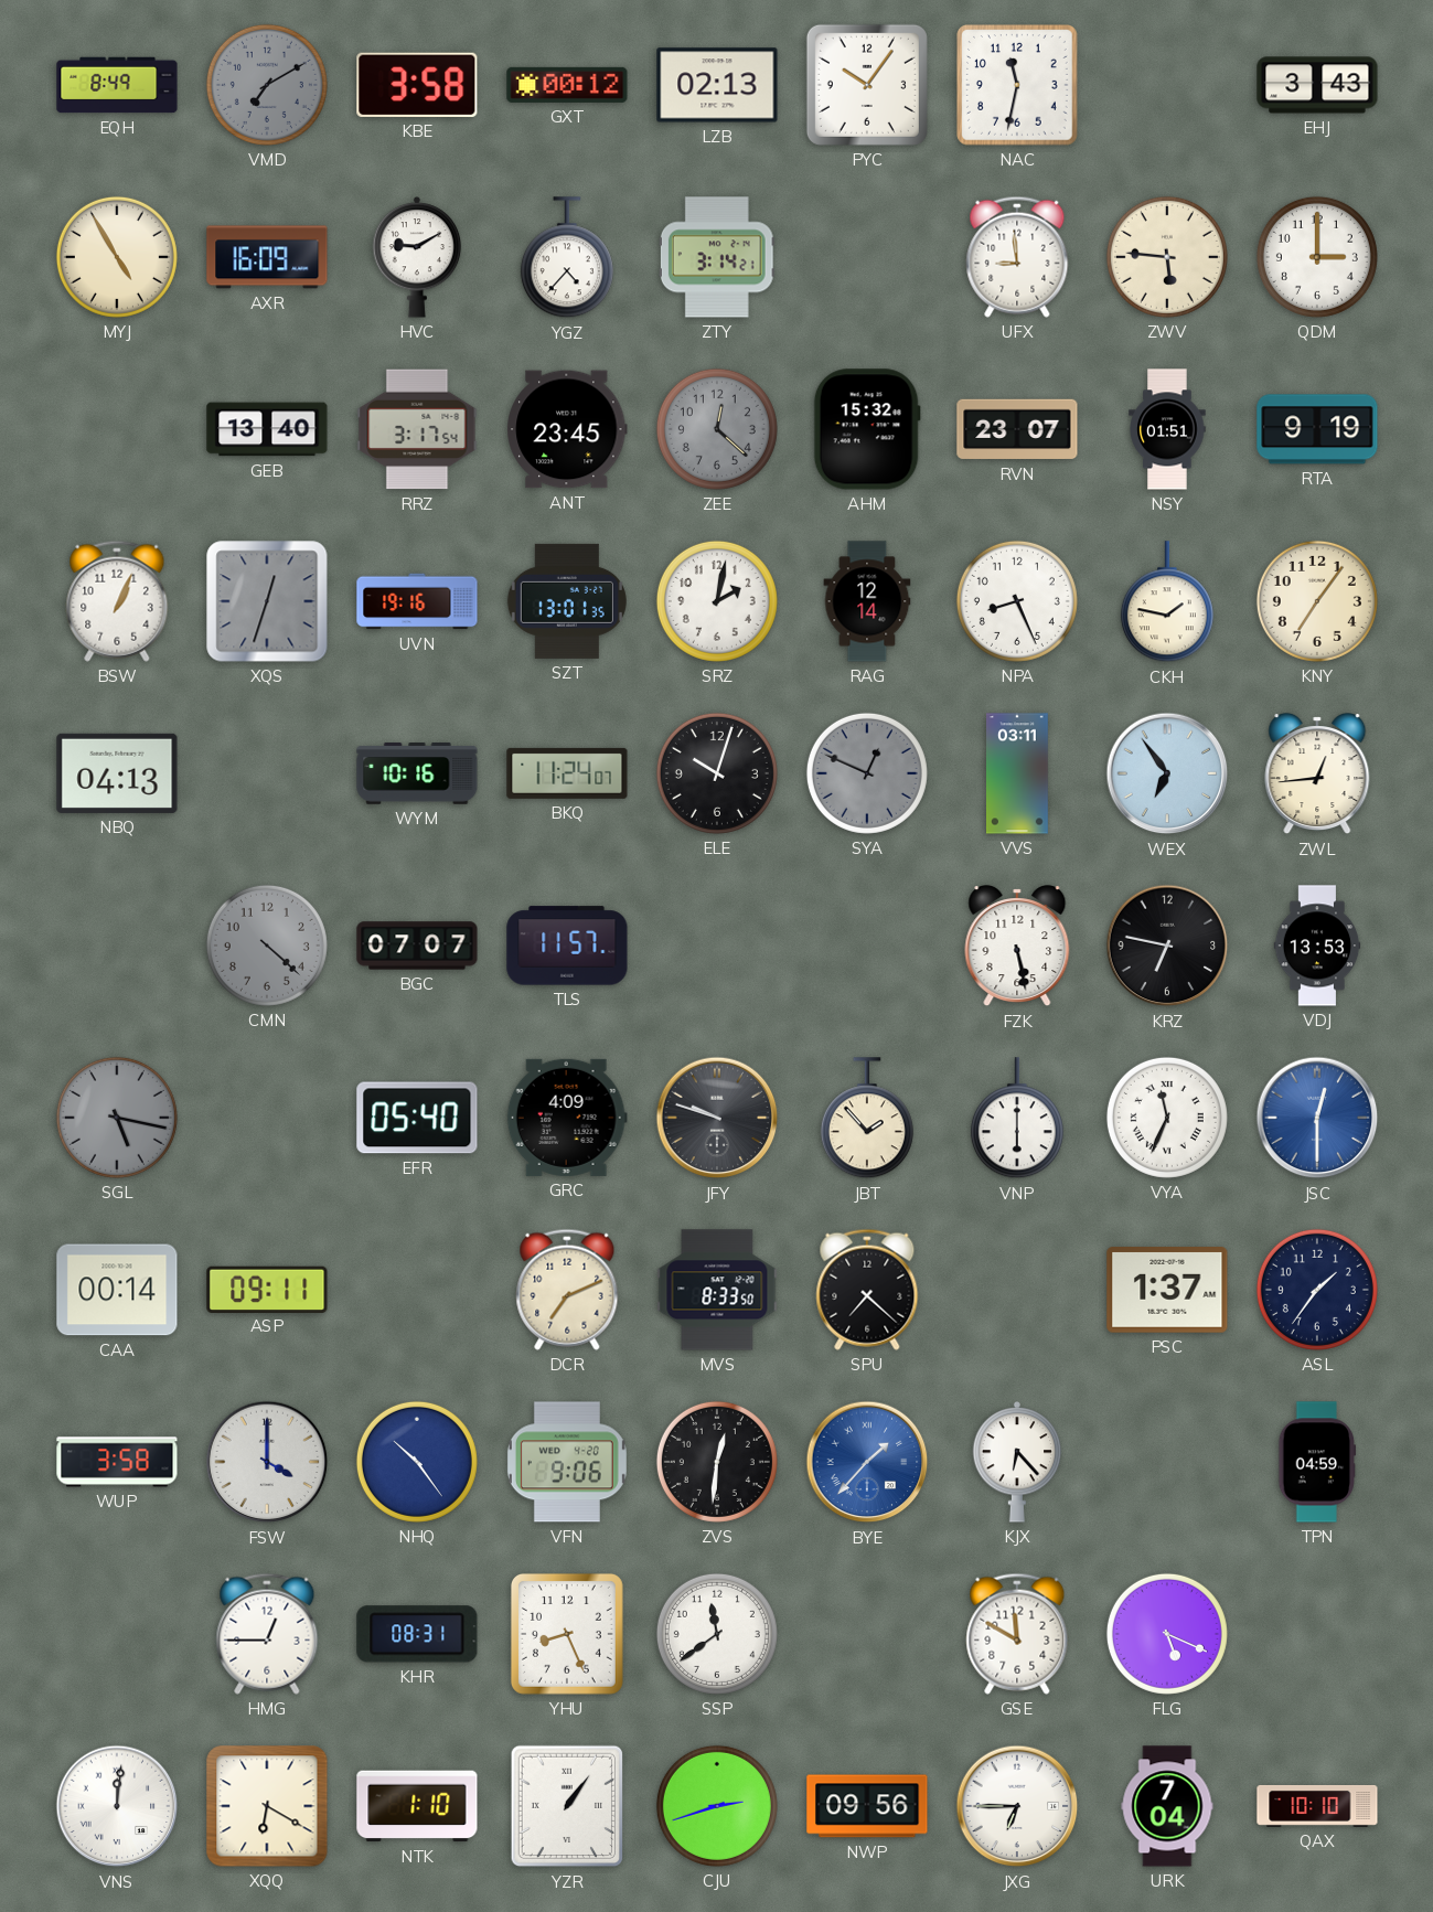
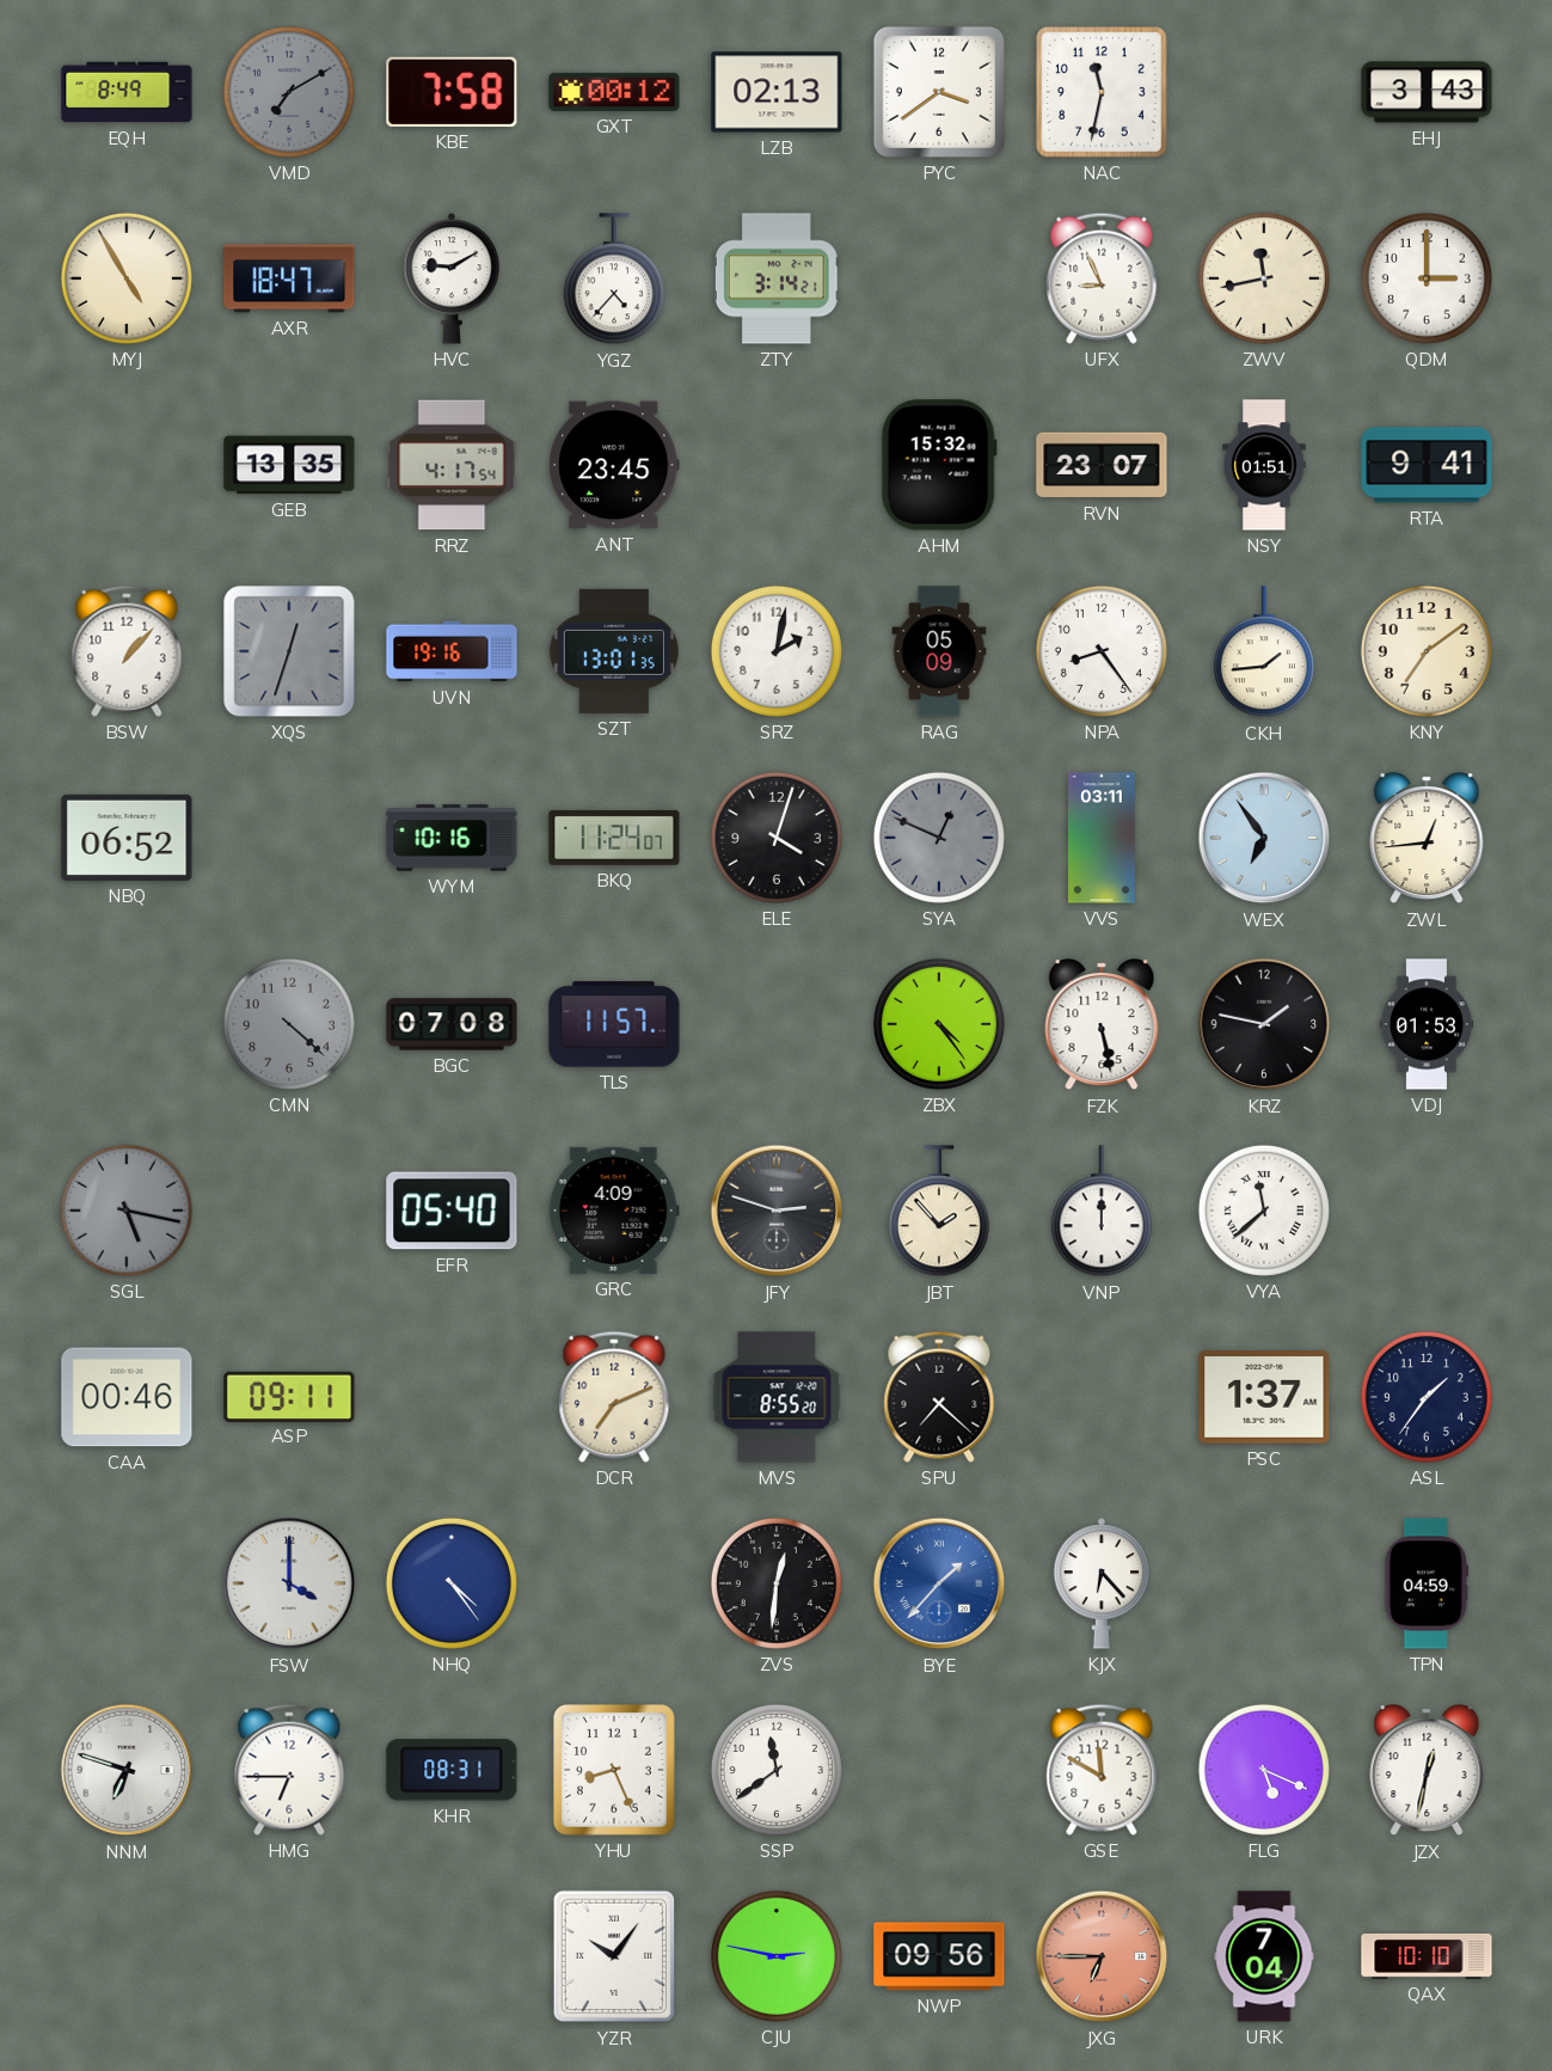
KBE: 3:58 -> 7:58
PYC: 10:06 -> 3:39
AXR: 16:09 -> 18:47
UFX: 8:59 -> 8:56
ZWV: 5:46 -> 11:43
GEB: 13:40 -> 13:35
RRZ: 3:17 -> 4:17
ZEE: 12:22 -> none
RTA: 9:19 -> 9:41
BSW: 1:04 -> 1:07
RAG: 12:14 -> 05:09
NPA: 8:26 -> 8:24
CKH: 1:47 -> 1:44
KNY: 7:06 -> 7:09
NBQ: 04:13 -> 06:52
ELE: 10:03 -> 4:03
BGC: 07:07 -> 07:08
ZBX: none -> 4:24
KRZ: 6:47 -> 1:47
VDJ: 13:53 -> 01:53
JFY: 9:48 -> 2:48
VNP: 6:00 -> 12:00
VYA: 11:34 -> 11:38
JSC: 12:30 -> none
CAA: 00:14 -> 00:46
MVS: 8:33 -> 8:55
WUP: 3:58 -> none
NHQ: 10:24 -> 4:24
VFN: 9:06 -> none
NNM: none -> 6:48
HMG: 12:45 -> 6:45
JZX: none -> 12:32
VNS: 12:01 -> none
XQQ: 6:20 -> none
NTK: 1:10 -> none
YZR: 1:06 -> 10:06
CJU: 2:42 -> 2:47
JXG dial: white -> salmon
